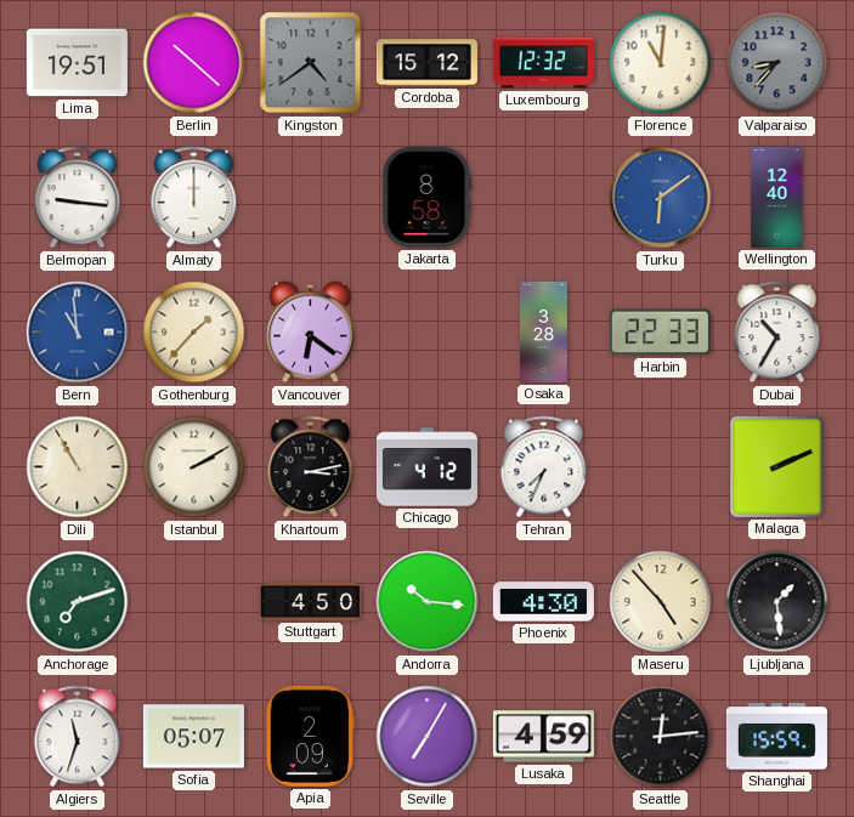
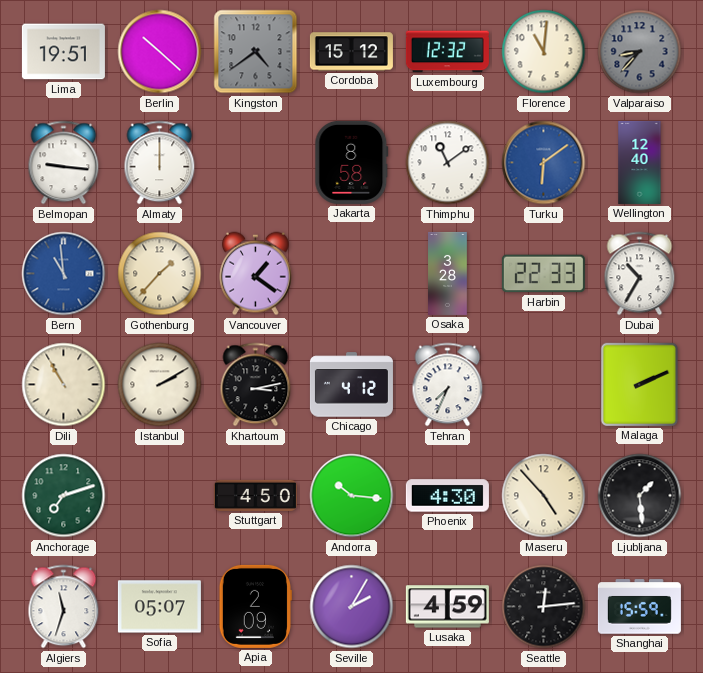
Thimphu: none -> 11:09
Vancouver: 6:21 -> 1:21
Seville: 7:05 -> 2:05
